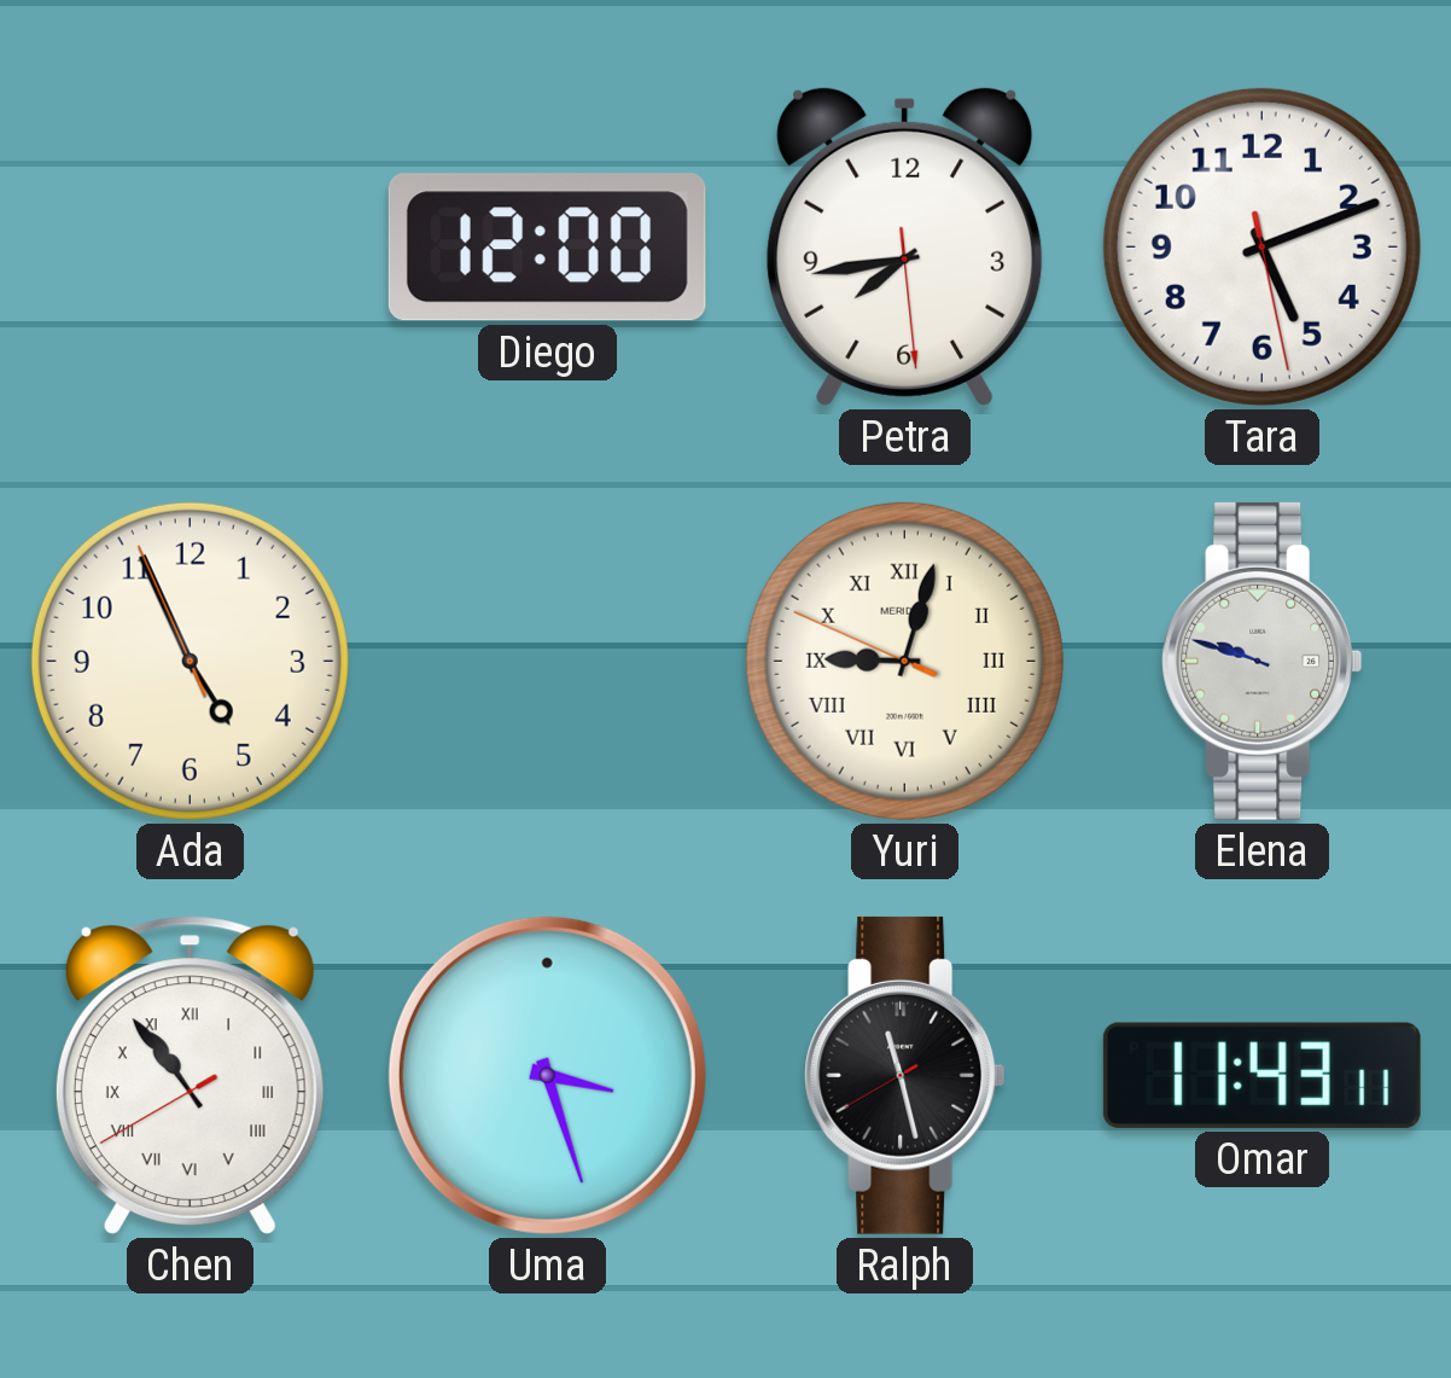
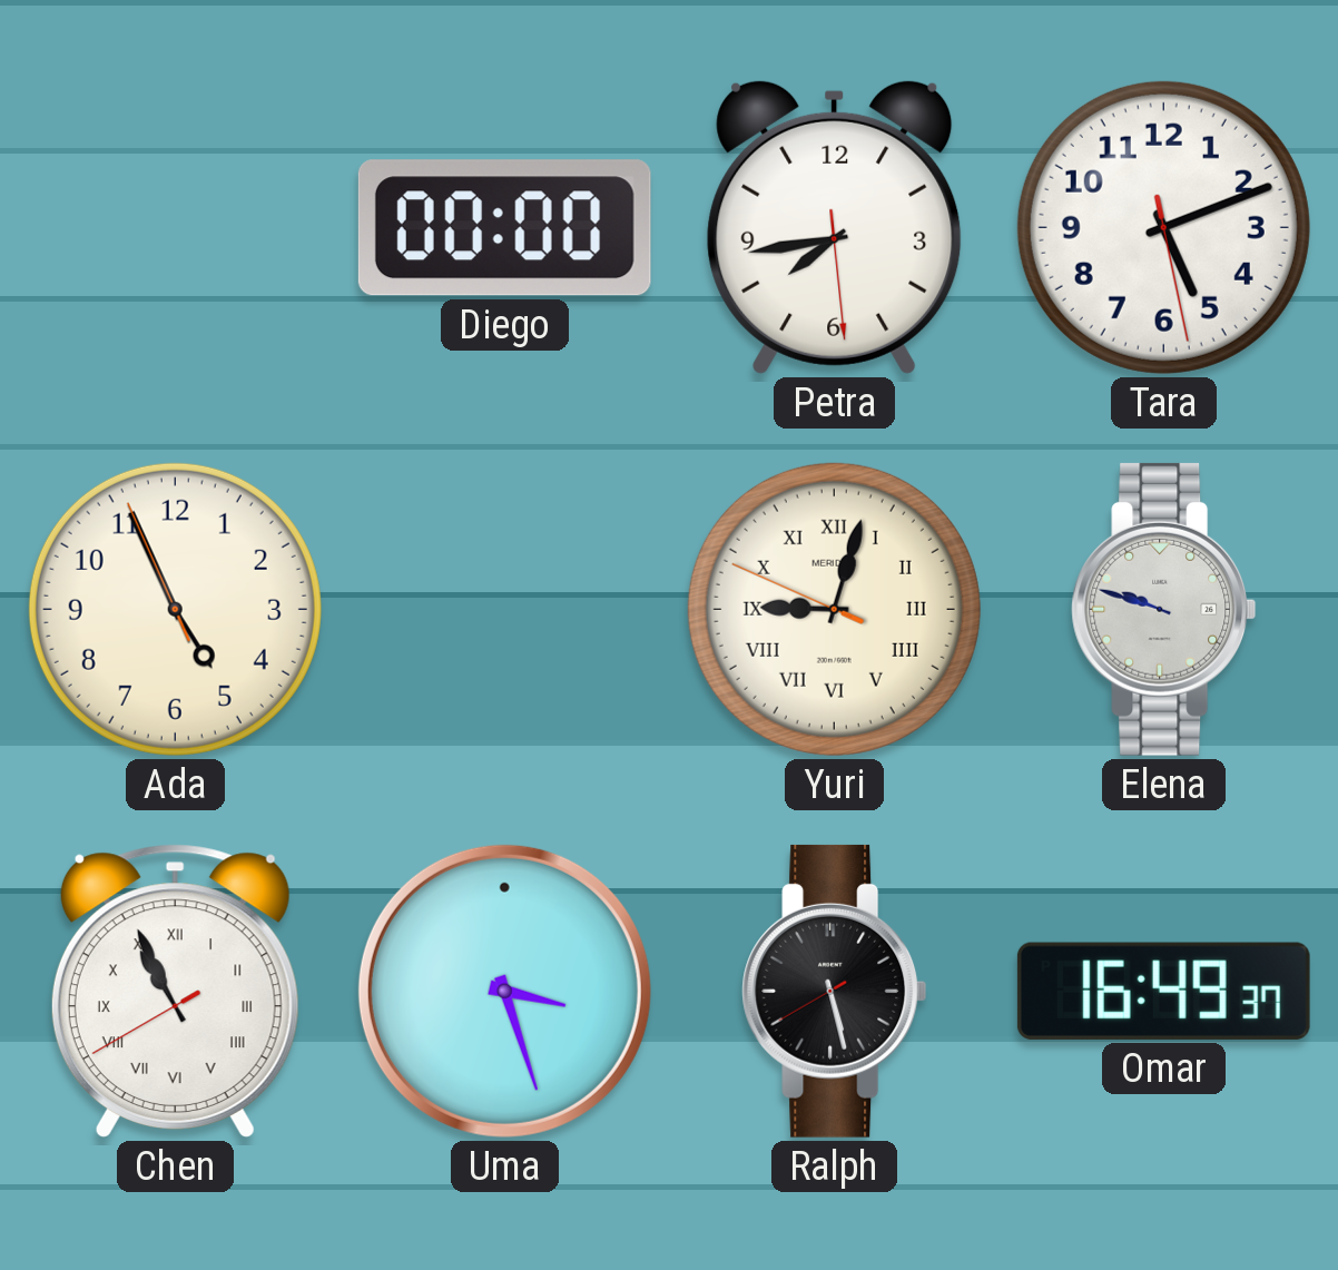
Diego: 12:00 -> 00:00
Chen: 10:53 -> 10:55
Ralph: 11:27 -> 5:27
Omar: 11:43 -> 16:49
